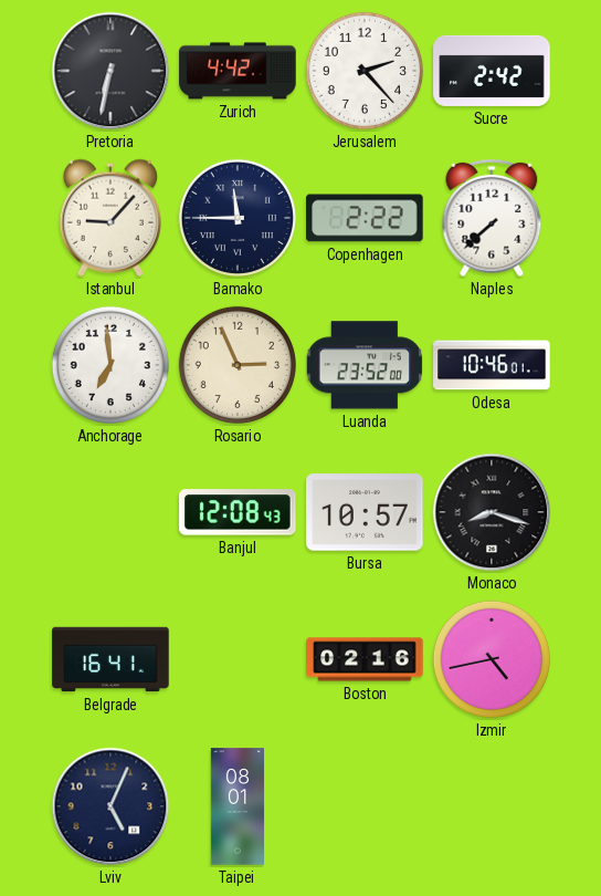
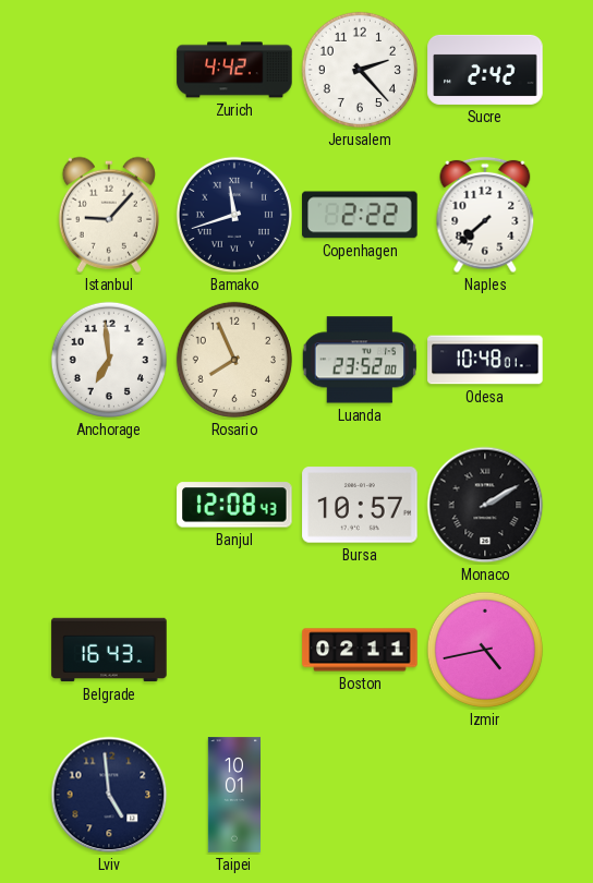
Pretoria: 6:32 -> none
Bamako: 11:45 -> 11:42
Rosario: 2:56 -> 7:56
Odesa: 10:46 -> 10:48
Monaco: 8:18 -> 2:10
Belgrade: 16:41 -> 16:43
Boston: 02:16 -> 02:11
Lviv: 5:04 -> 4:59
Taipei: 08:01 -> 10:01
